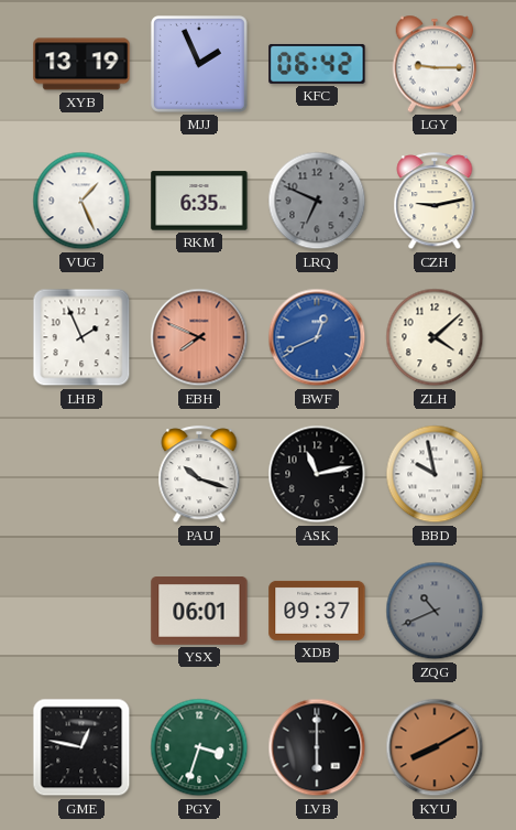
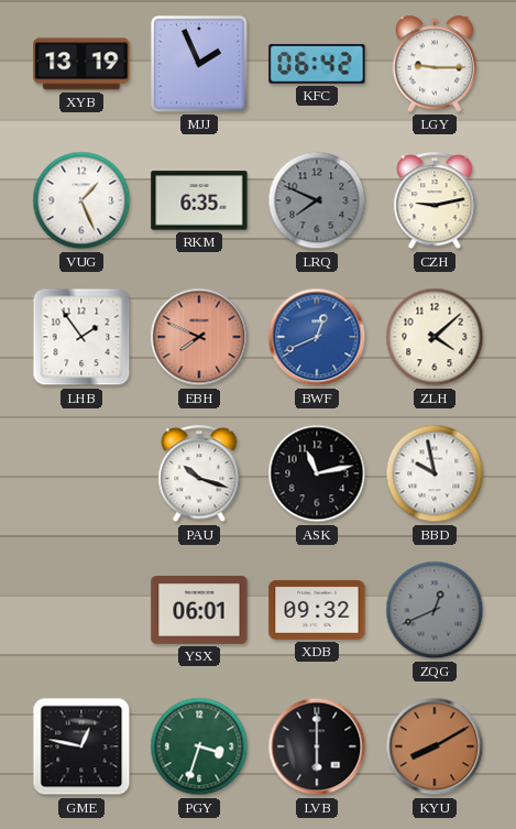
LRQ: 6:49 -> 7:49
LHB: 1:56 -> 1:54
XDB: 09:37 -> 09:32
ZQG: 10:41 -> 12:41
